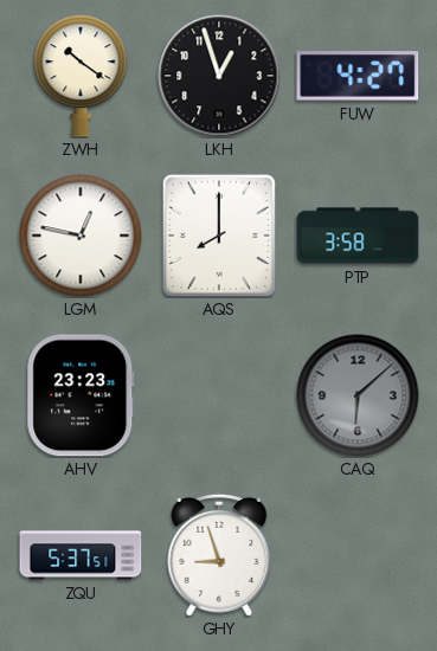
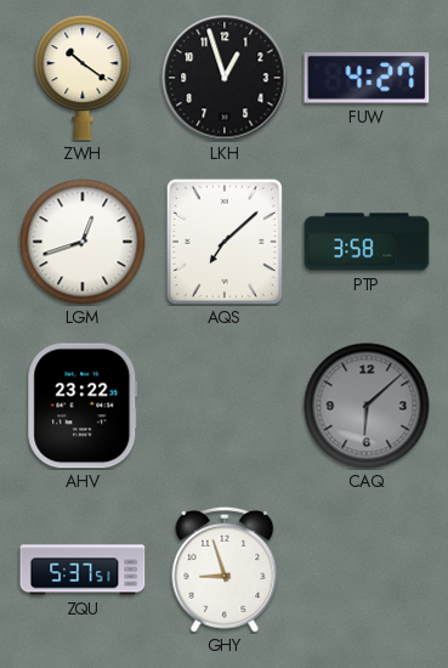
LGM: 12:47 -> 12:42
AQS: 8:00 -> 7:08
AHV: 23:23 -> 23:22
